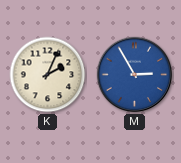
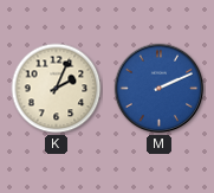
M: 2:55 -> 2:11
